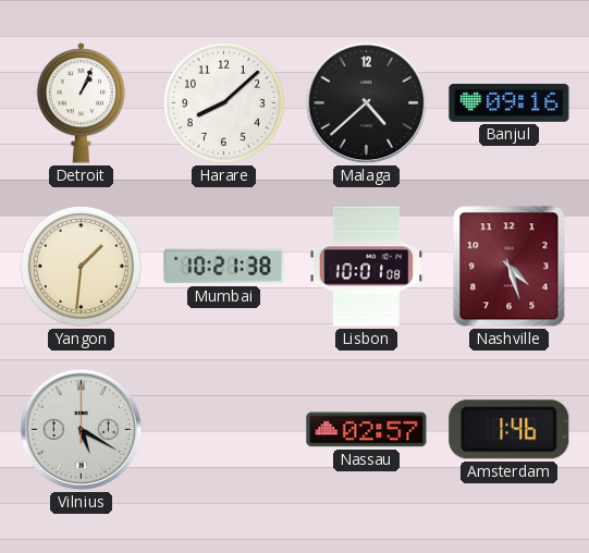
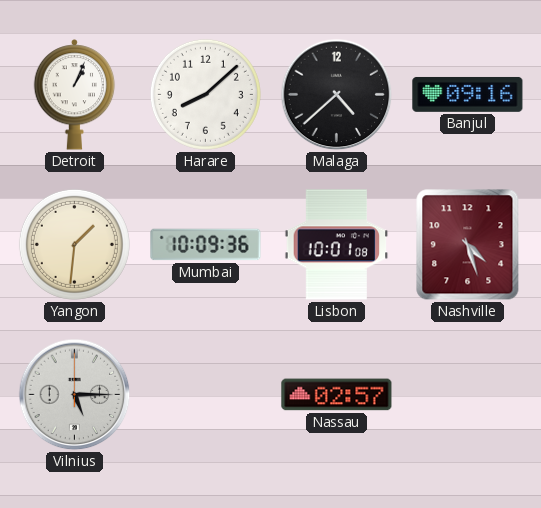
Mumbai: 10:21 -> 10:09
Vilnius: 5:20 -> 5:15
Amsterdam: 1:46 -> none
